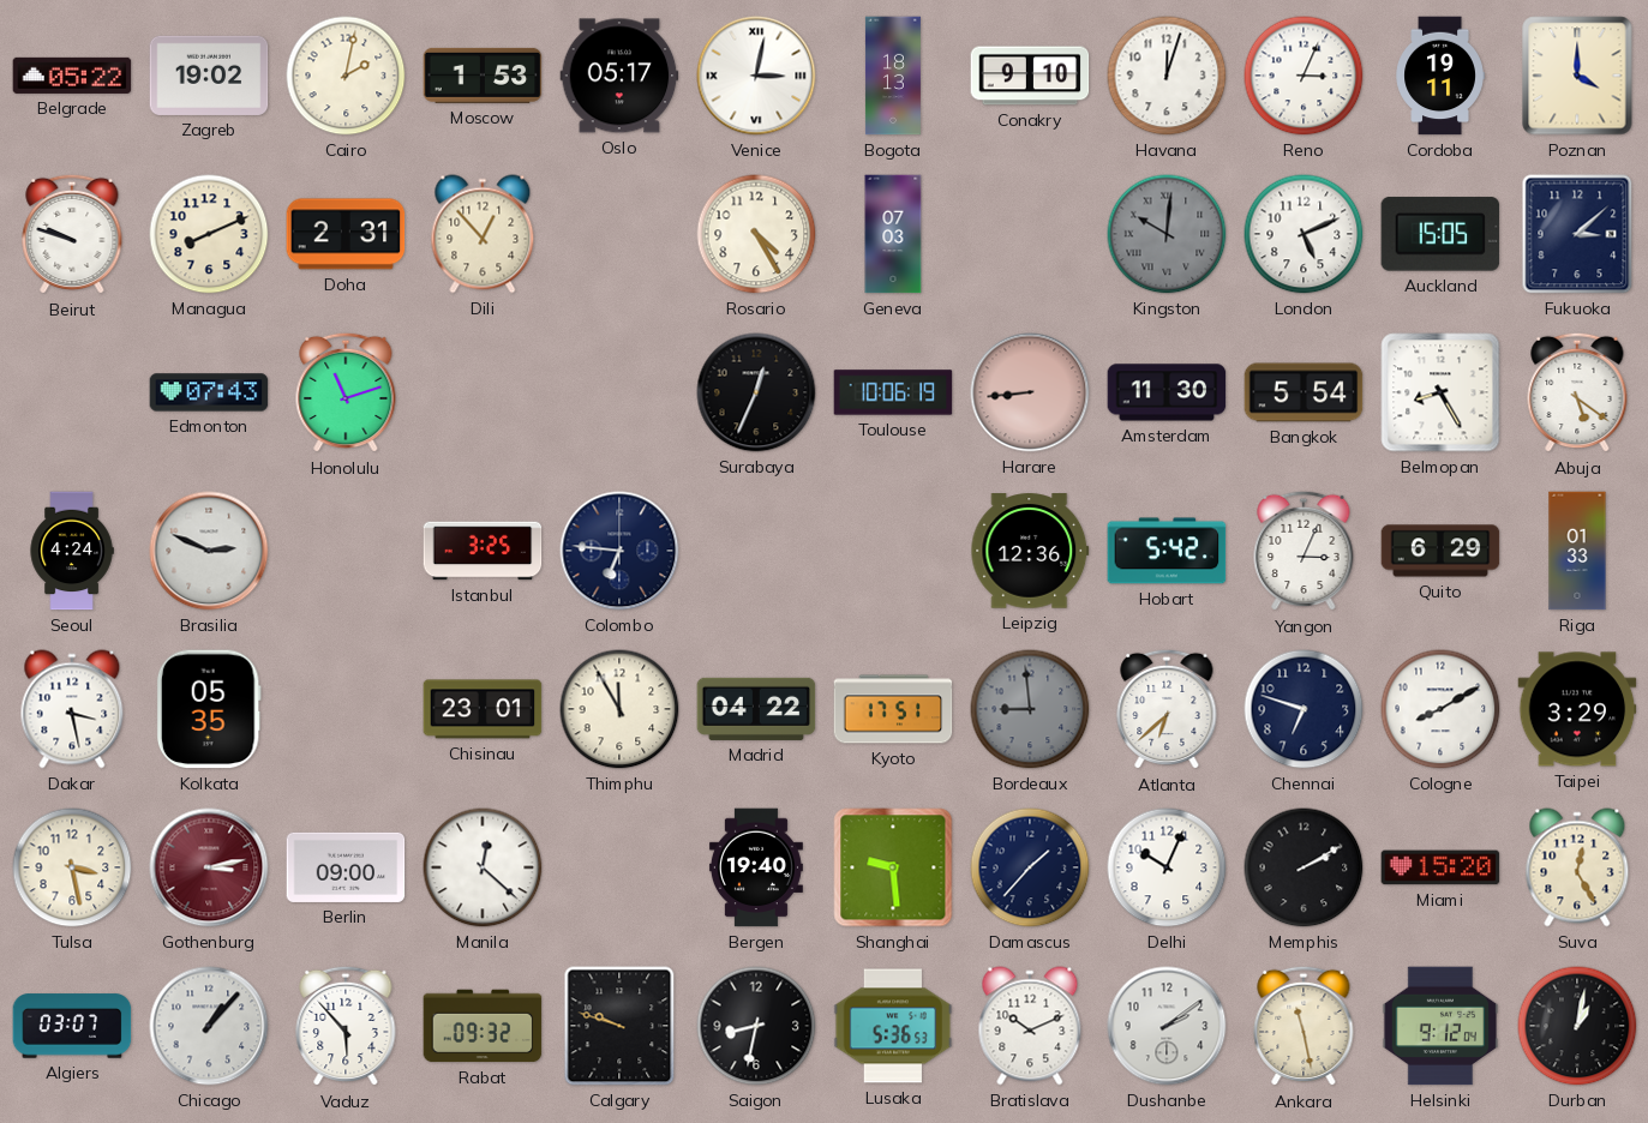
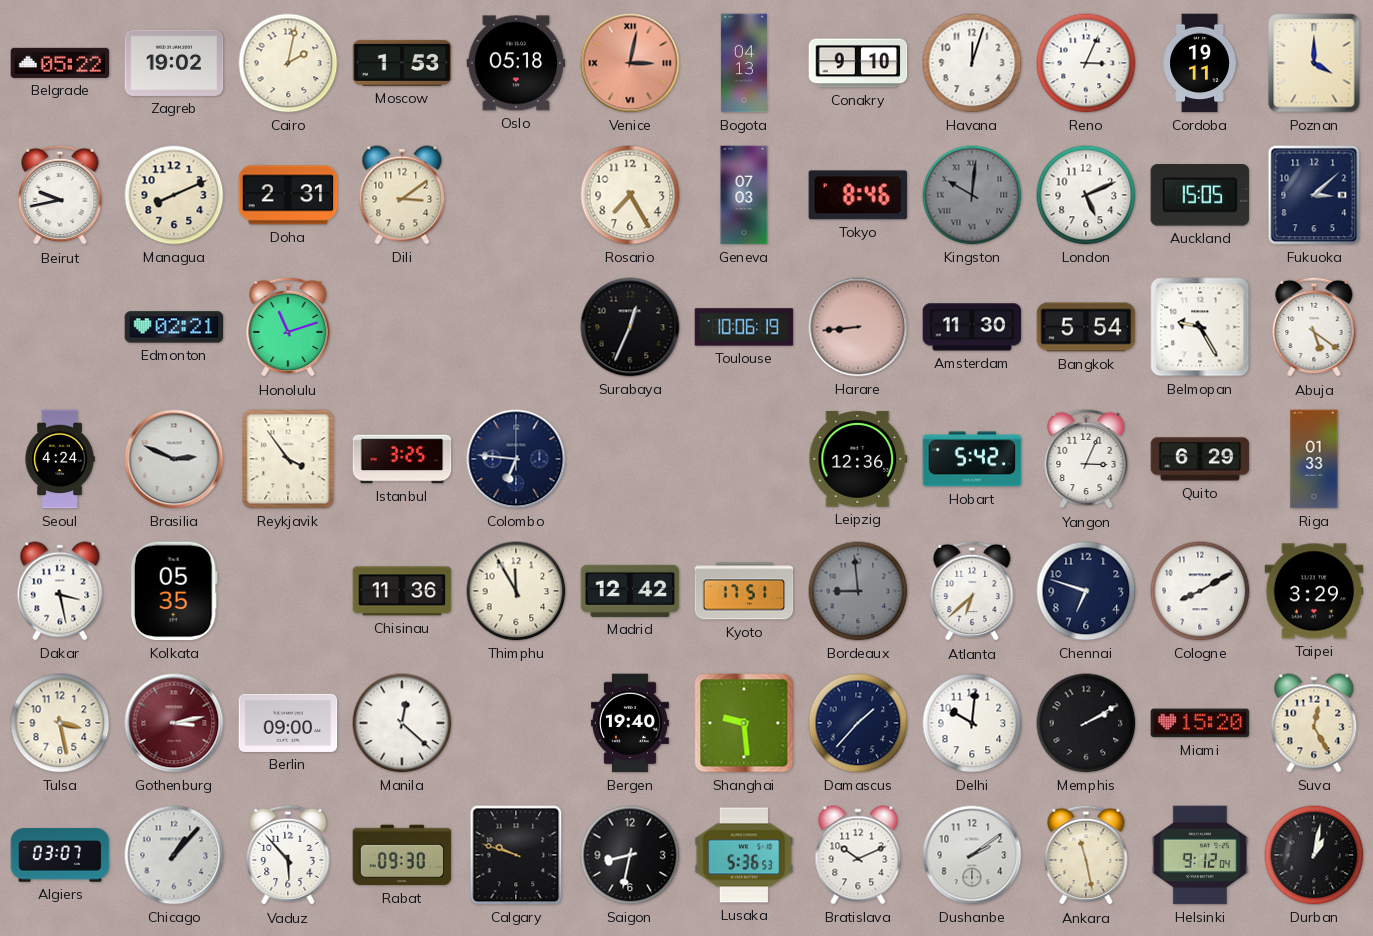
Oslo: 05:17 -> 05:18
Venice dial: white -> salmon
Bogota: 18:13 -> 04:13
Beirut: 9:48 -> 9:43
Dili: 12:53 -> 3:09
Rosario: 4:25 -> 7:25
Tokyo: none -> 8:46
Edmonton: 07:43 -> 02:21
Belmopan: 8:25 -> 9:25
Reykjavik: none -> 3:54
Chisinau: 23:01 -> 11:36
Madrid: 04:22 -> 12:42
Delhi: 10:04 -> 10:01
Rabat: 09:32 -> 09:30
